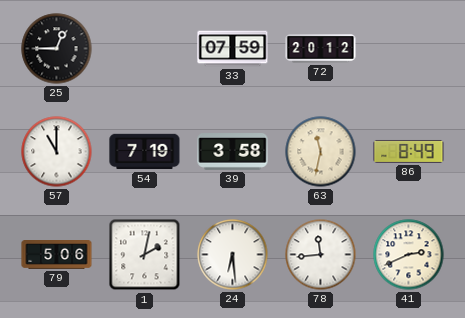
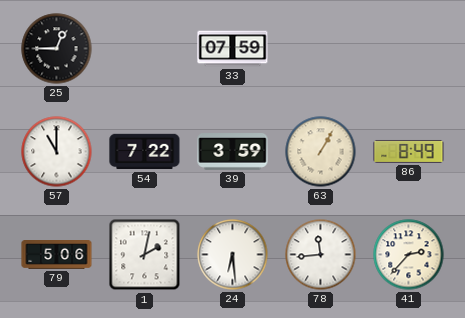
72: 20:12 -> none
54: 7:19 -> 7:22
39: 3:58 -> 3:59
63: 11:32 -> 1:05
41: 2:41 -> 2:37
